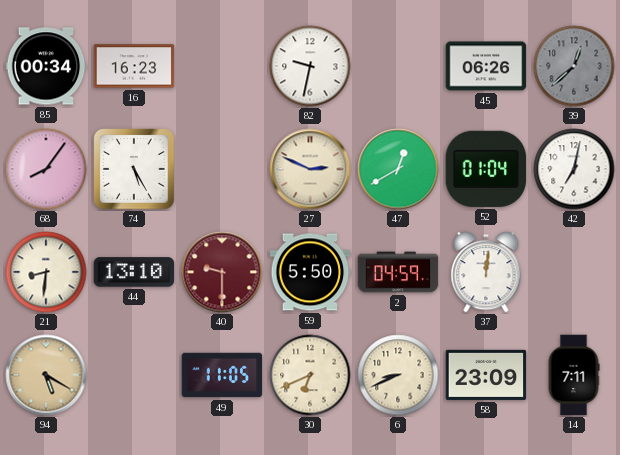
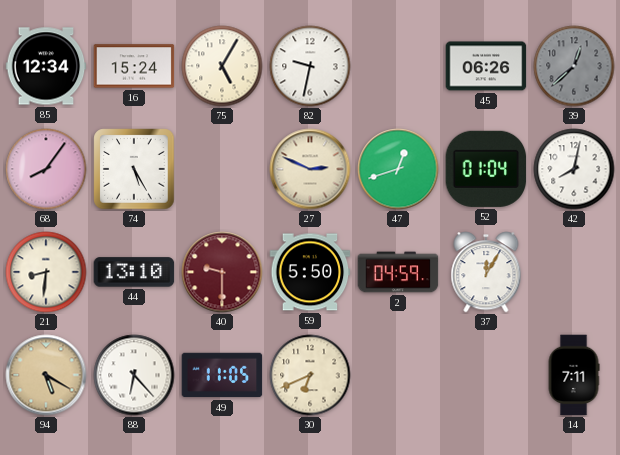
85: 00:34 -> 12:34
16: 16:23 -> 15:24
75: none -> 5:05
47: 12:40 -> 12:42
42: 7:02 -> 8:02
37: 12:01 -> 12:05
88: none -> 6:23
6: 8:41 -> none
58: 23:09 -> none
